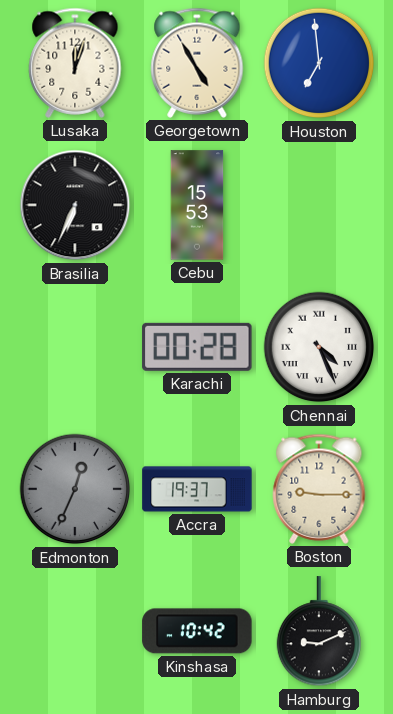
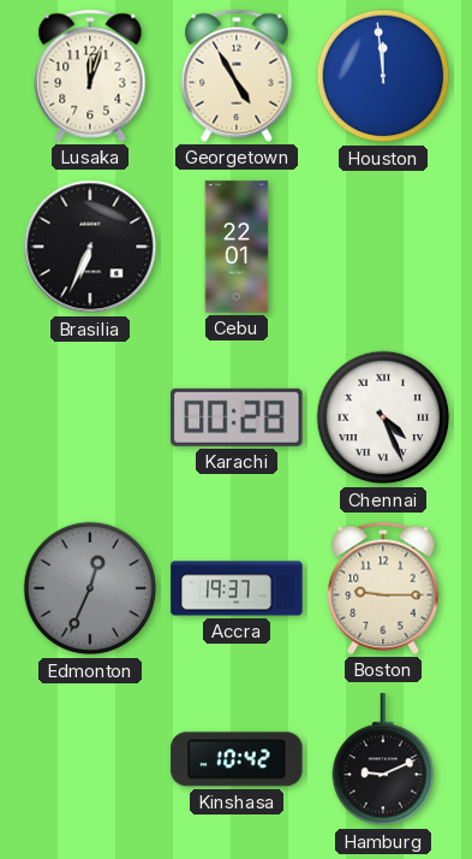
Houston: 6:59 -> 11:59
Cebu: 15:53 -> 22:01
